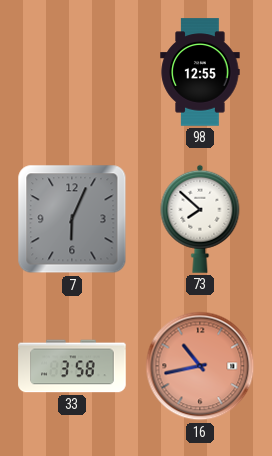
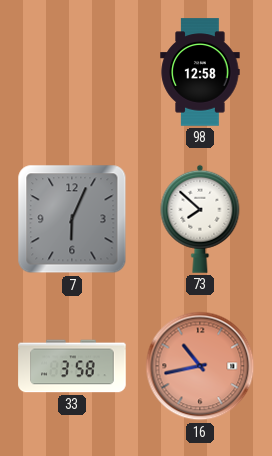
98: 12:55 -> 12:58
